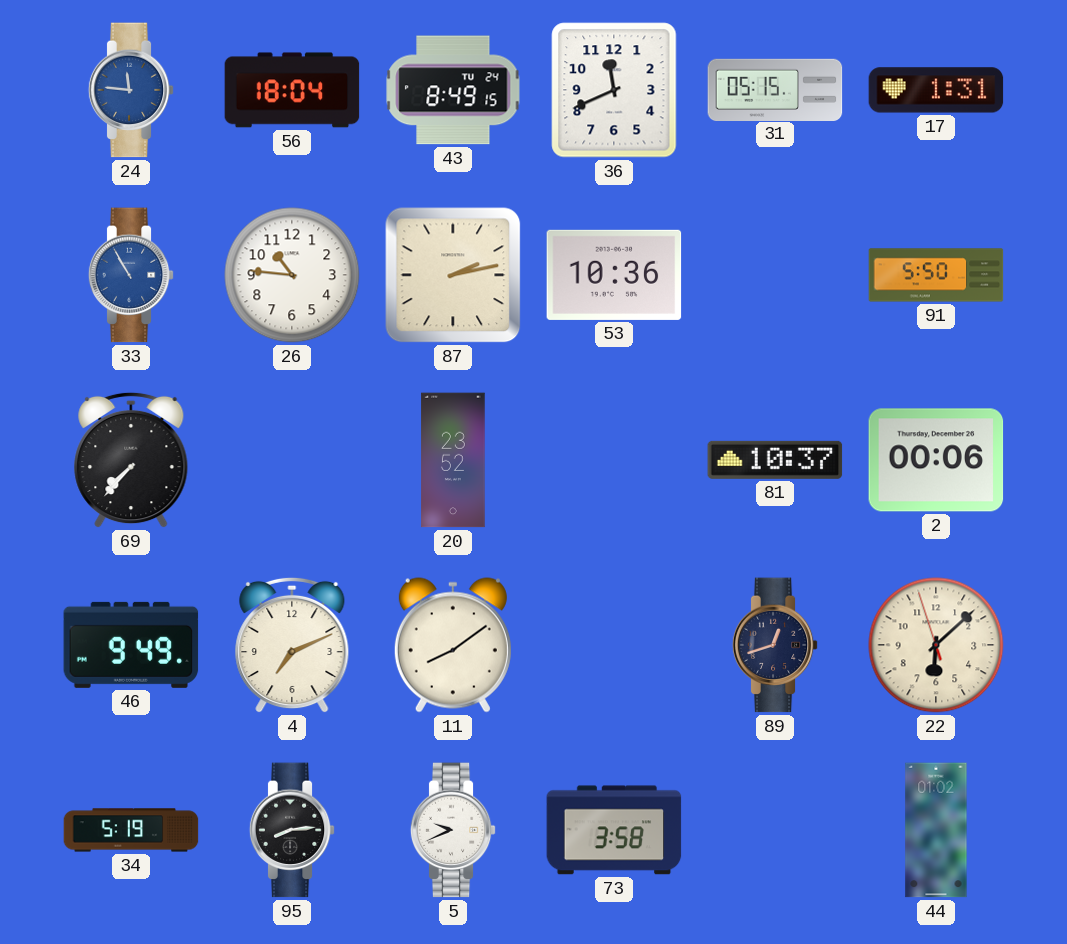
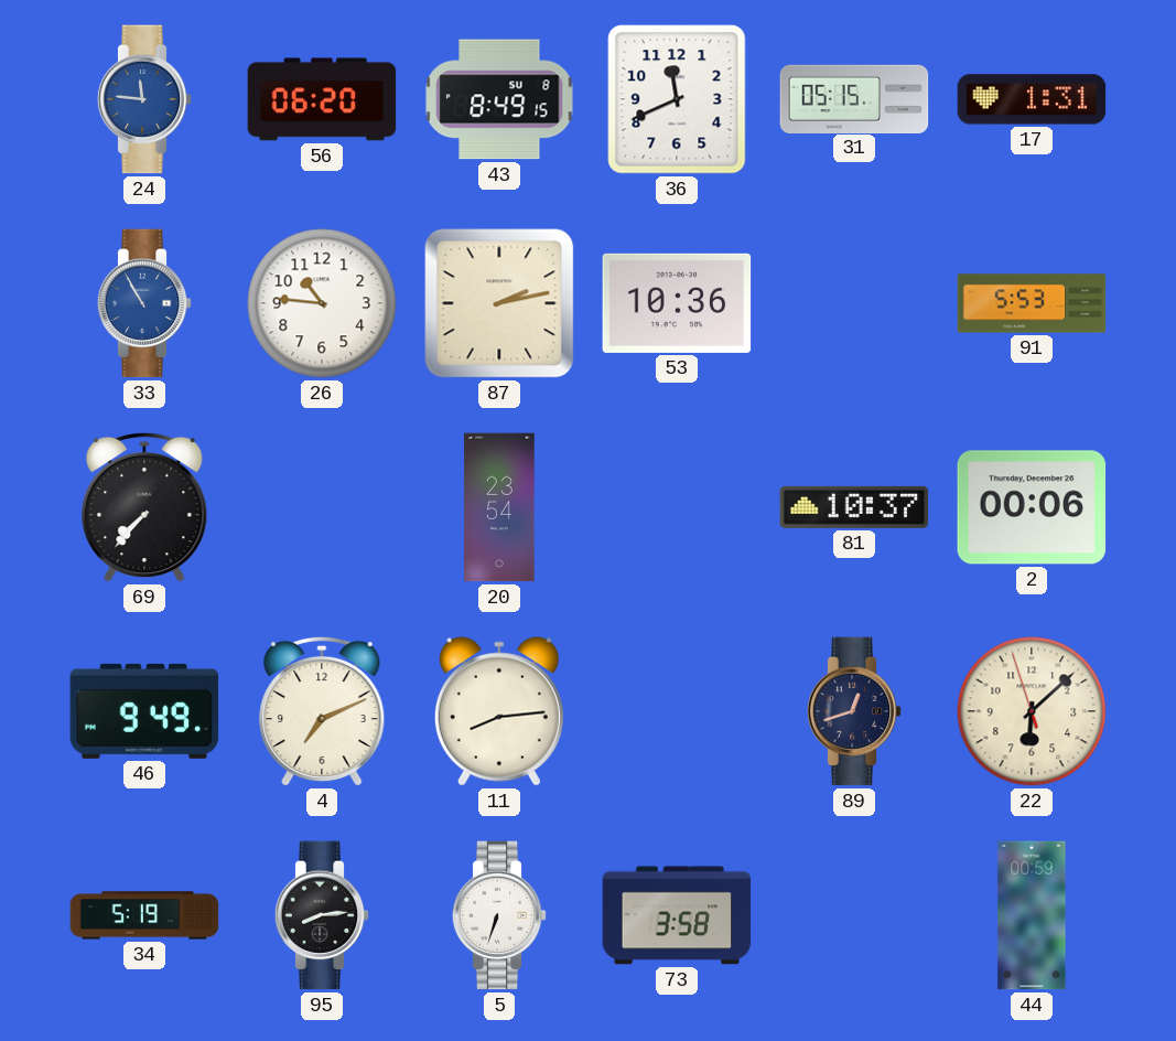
56: 18:04 -> 06:20
43 date: TU 24 -> SU 8
91: 5:50 -> 5:53
20: 23:52 -> 23:54
11: 8:09 -> 8:14
5: 9:41 -> 6:33
44: 01:02 -> 00:59
